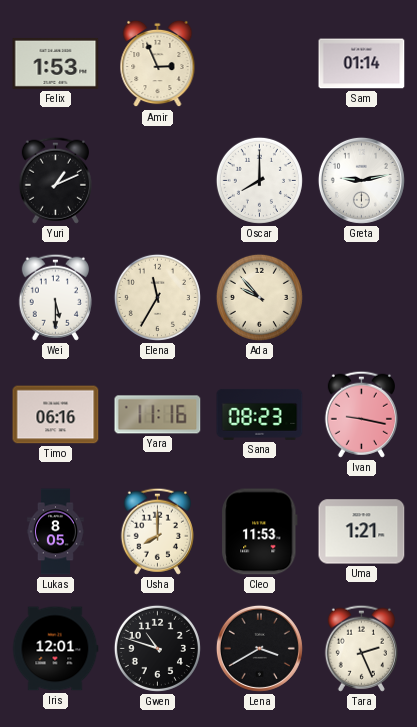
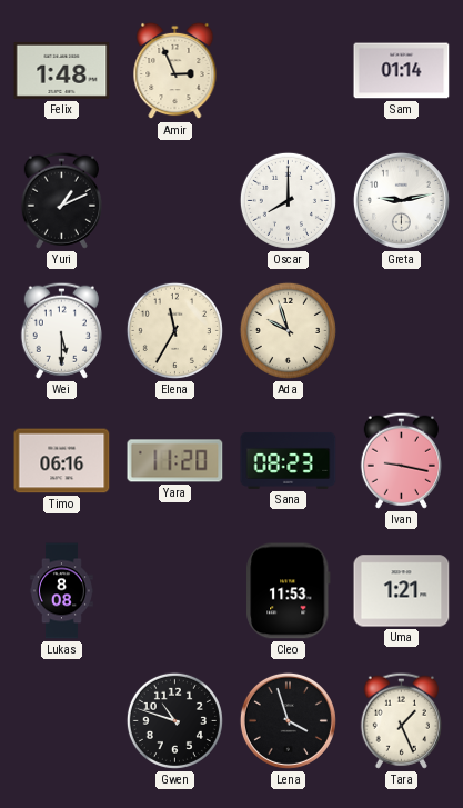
Felix: 1:53 -> 1:48
Ada: 9:53 -> 9:57
Yara: 11:16 -> 11:20
Lukas: 8:05 -> 8:08
Usha: 8:00 -> none
Iris: 12:01 -> none
Lena: 3:40 -> 3:57
Tara: 2:26 -> 1:26
